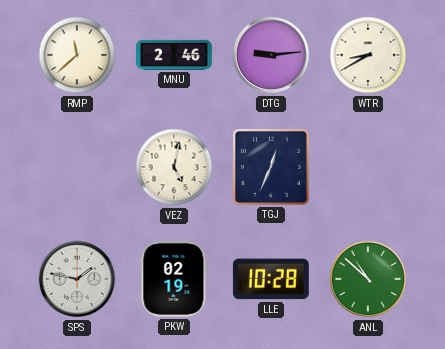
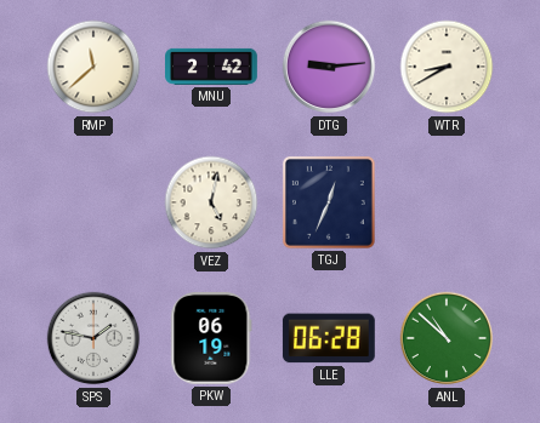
MNU: 2:46 -> 2:42
PKW: 02:19 -> 06:19
LLE: 10:28 -> 06:28
